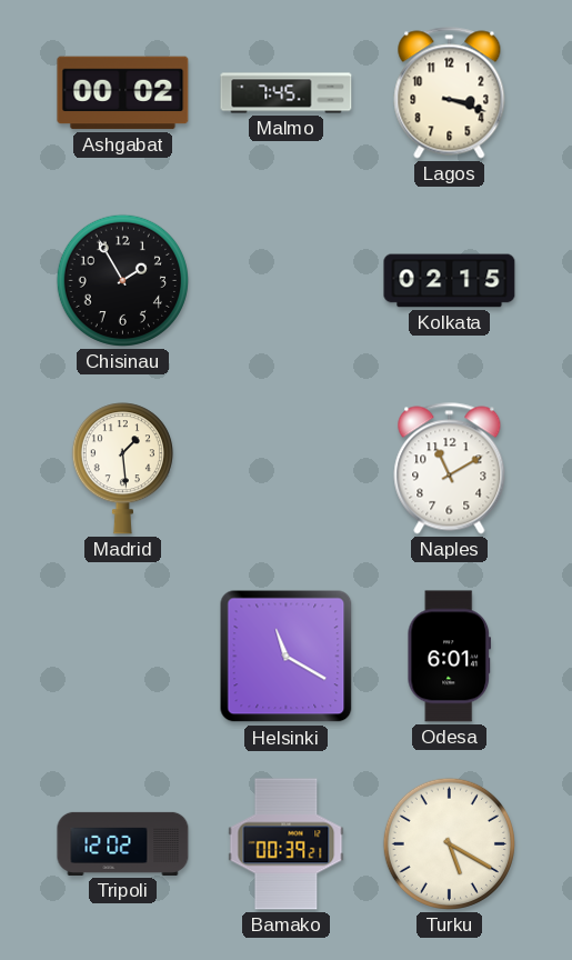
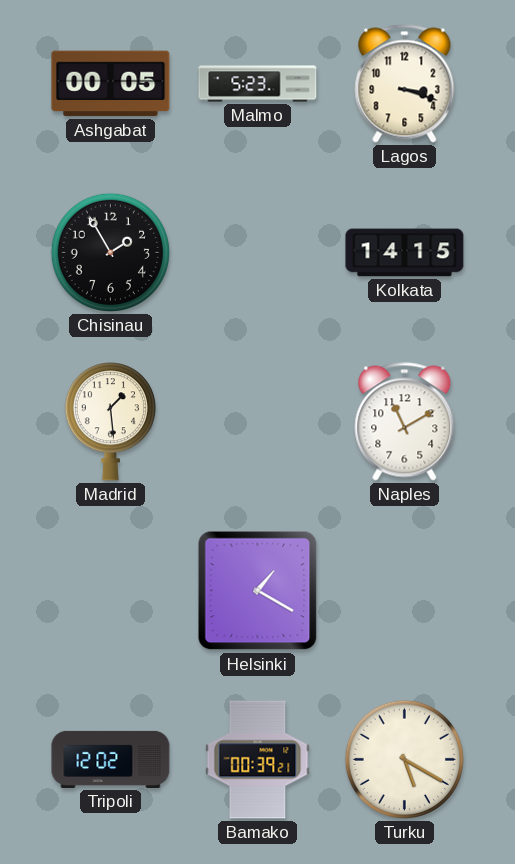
Ashgabat: 00:02 -> 00:05
Malmo: 7:45 -> 5:23
Kolkata: 02:15 -> 14:15
Helsinki: 11:20 -> 1:20
Odesa: 6:01 -> none
